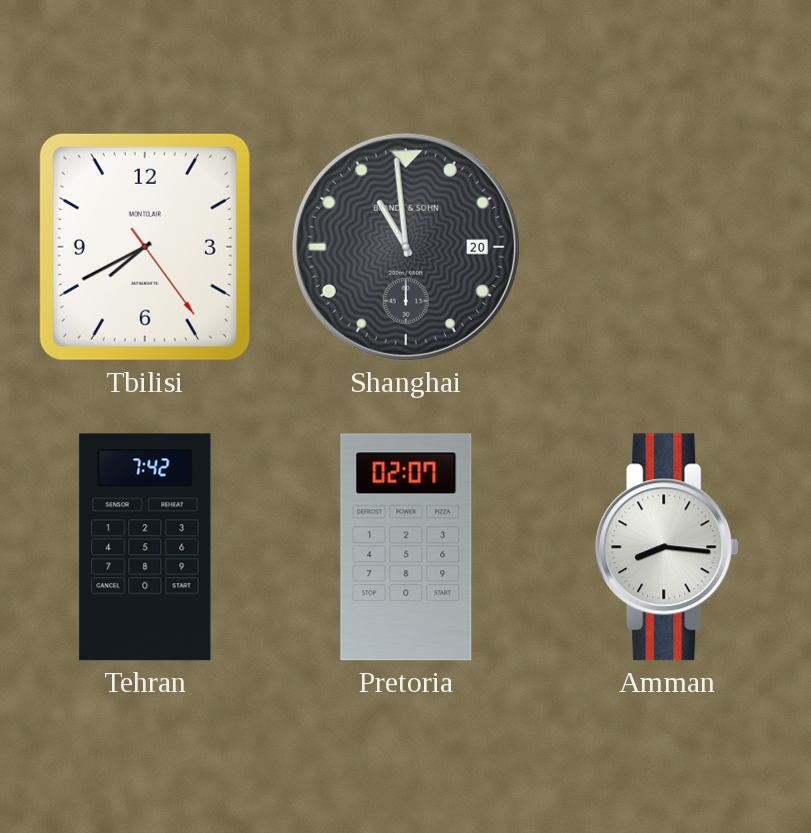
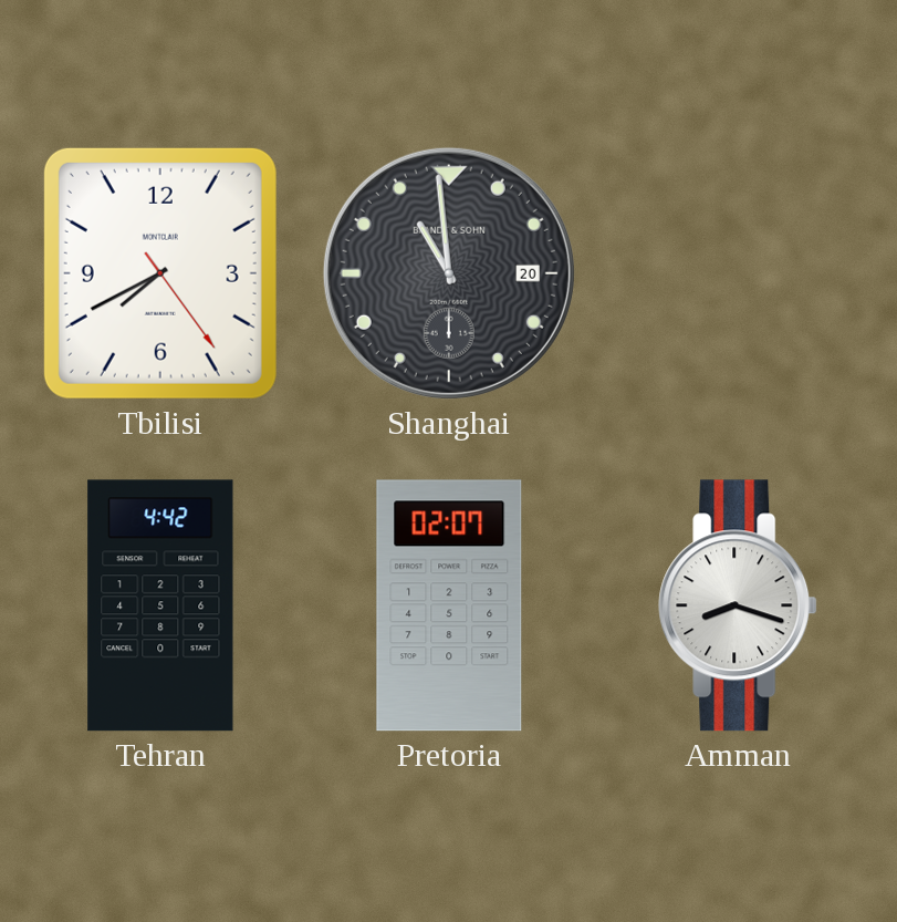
Tehran: 7:42 -> 4:42
Amman: 8:16 -> 8:18
